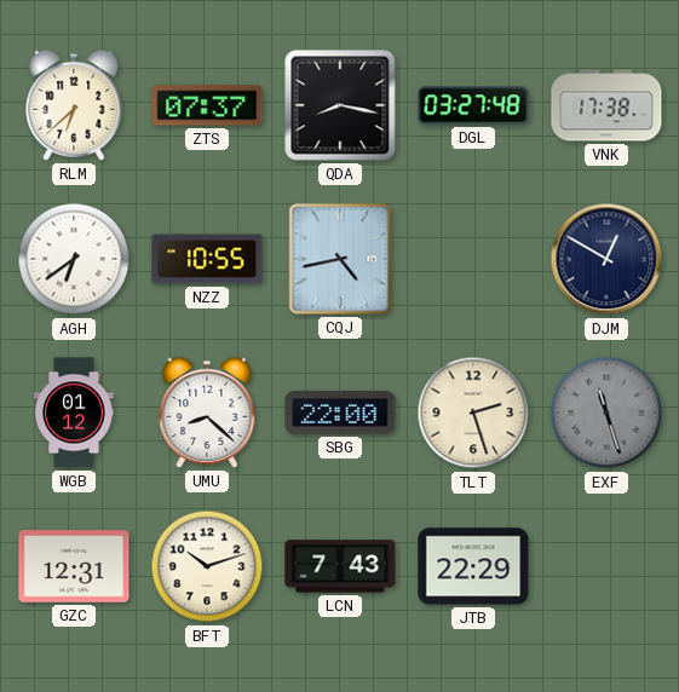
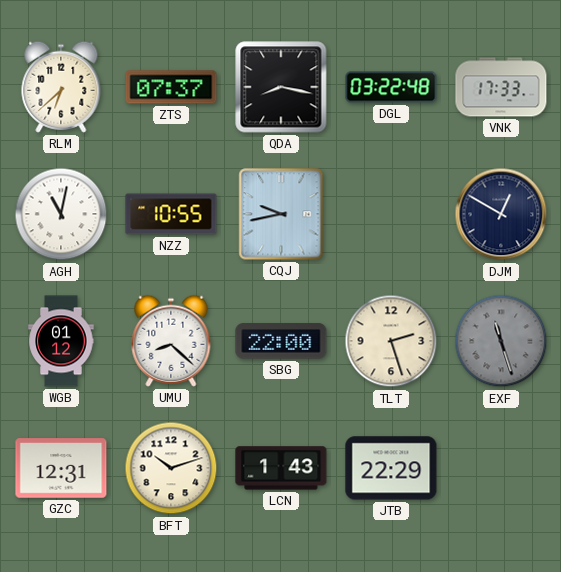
DGL: 03:27 -> 03:22
VNK: 17:38 -> 17:33
AGH: 6:39 -> 11:02
CQJ: 4:43 -> 9:43
LCN: 7:43 -> 1:43
